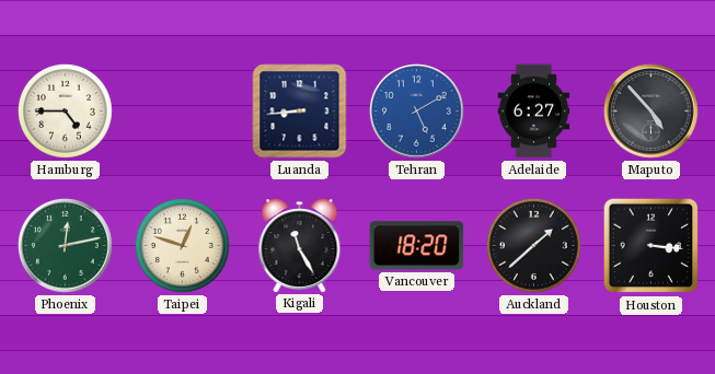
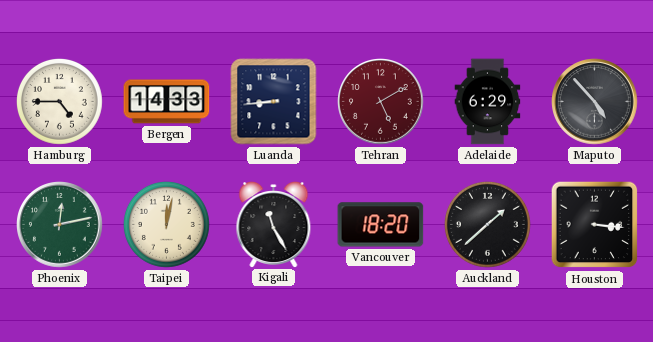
Bergen: none -> 14:33
Tehran dial: blue -> burgundy
Adelaide: 6:27 -> 6:29
Taipei: 12:48 -> 12:02
